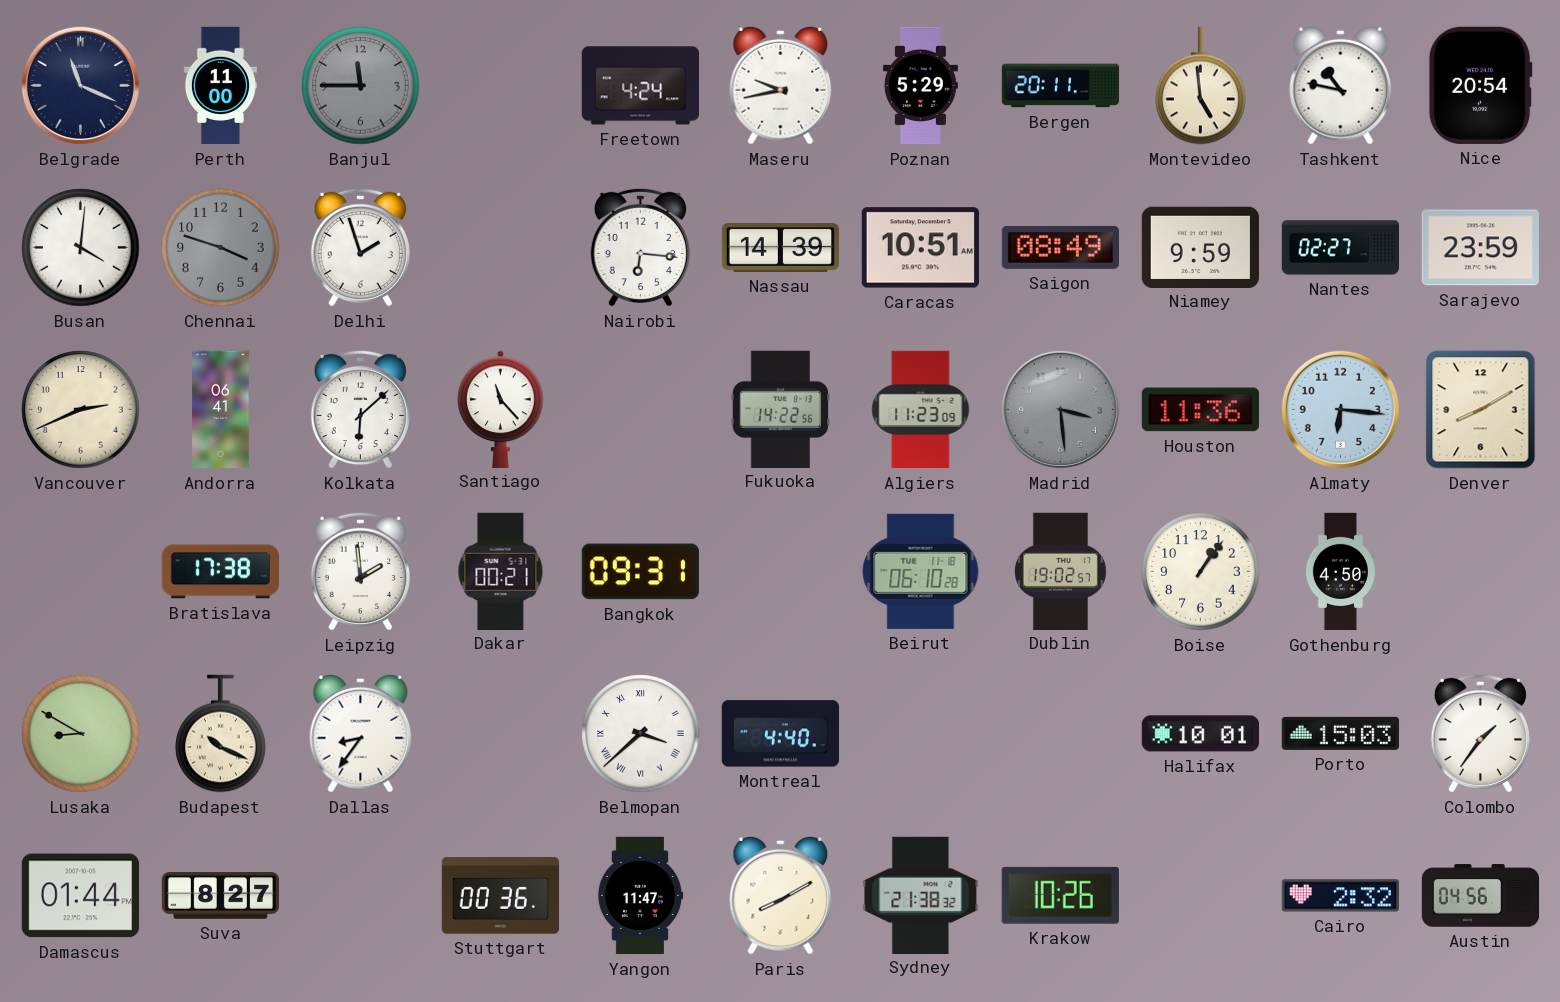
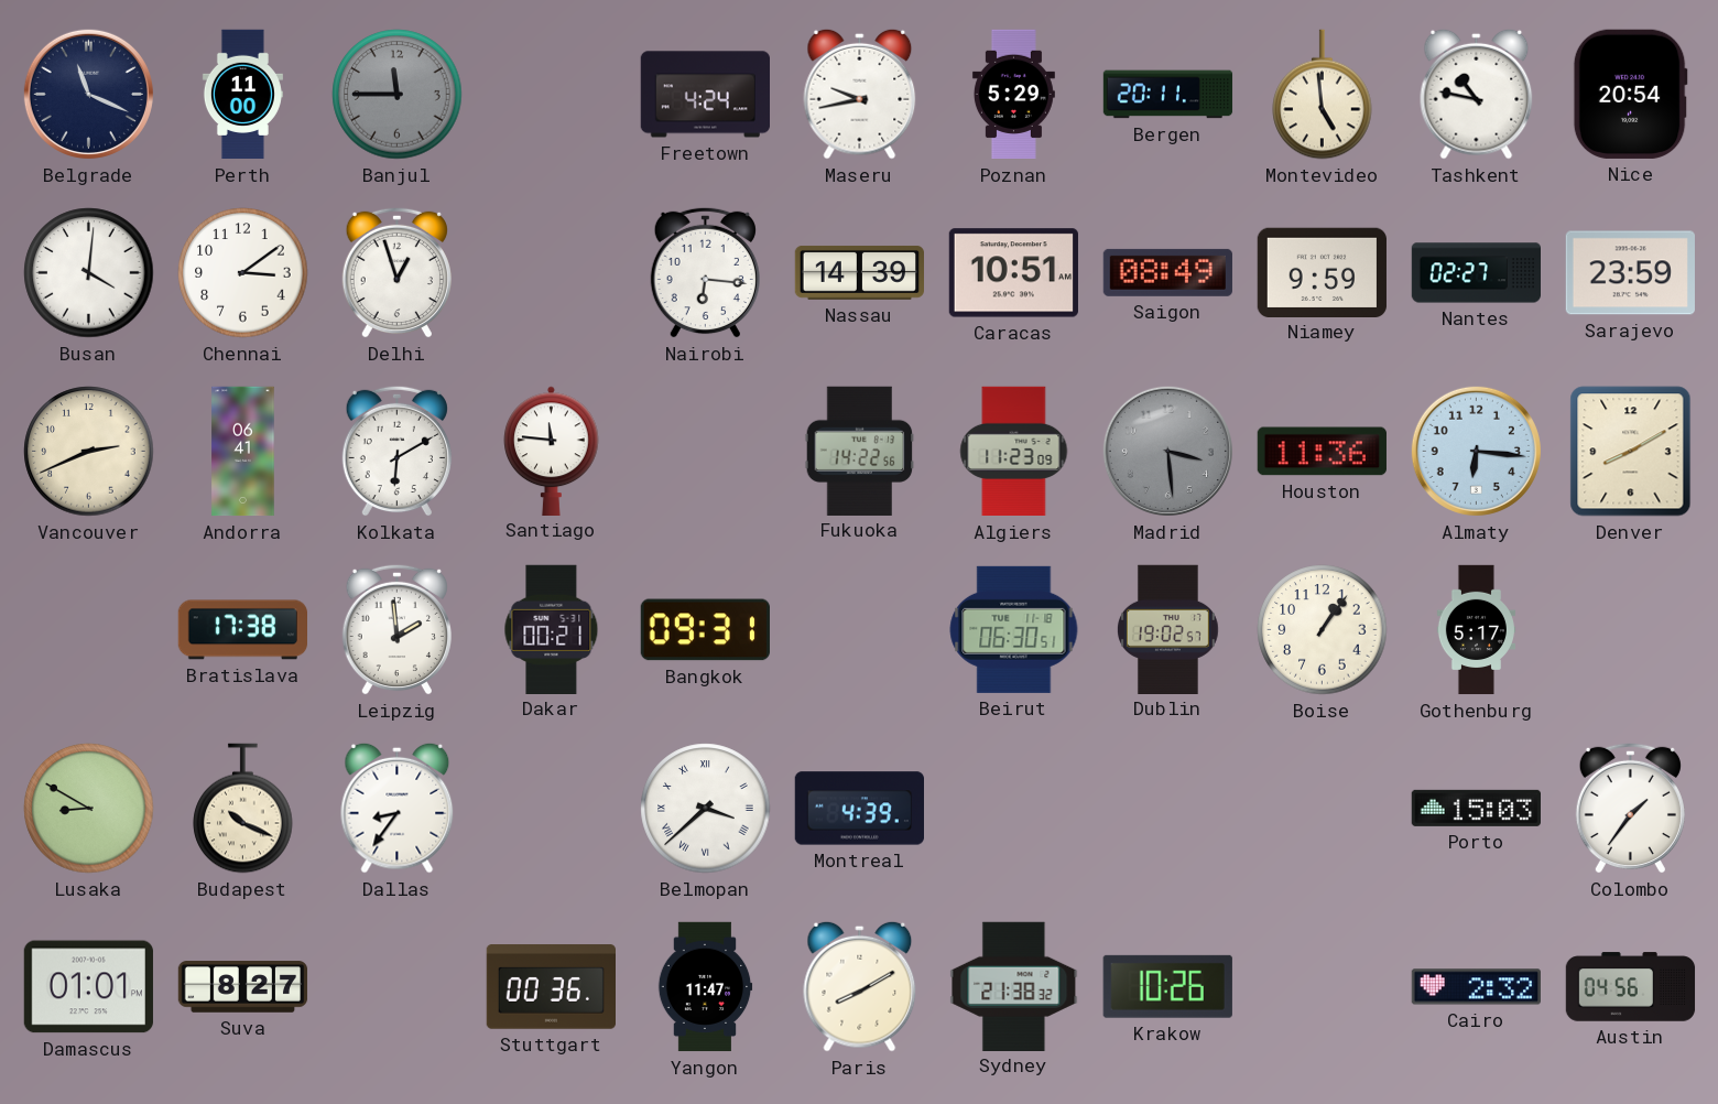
Chennai: 3:48 -> 3:09
Chennai dial: grey -> white
Delhi: 1:57 -> 12:57
Kolkata: 6:08 -> 6:10
Santiago: 11:23 -> 11:46
Beirut: 06:10 -> 06:30
Gothenburg: 4:50 -> 5:17
Montreal: 4:40 -> 4:39
Halifax: 10:01 -> none
Damascus: 01:44 -> 01:01
